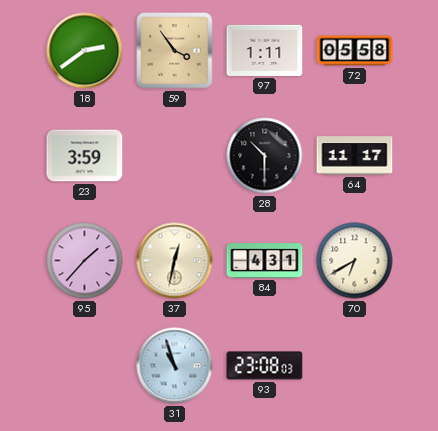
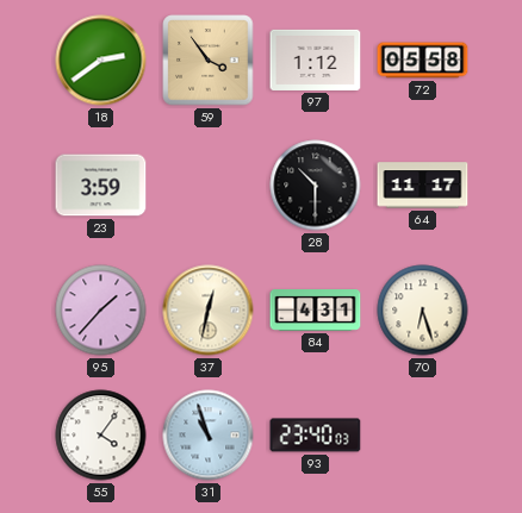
97: 1:11 -> 1:12
70: 6:40 -> 6:27
55: none -> 4:06
93: 23:08 -> 23:40
